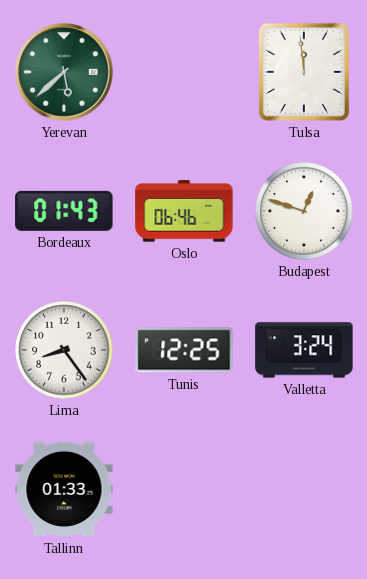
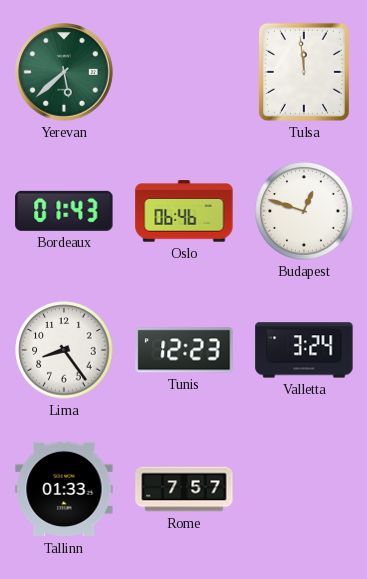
Tunis: 12:25 -> 12:23
Rome: none -> 7:57
